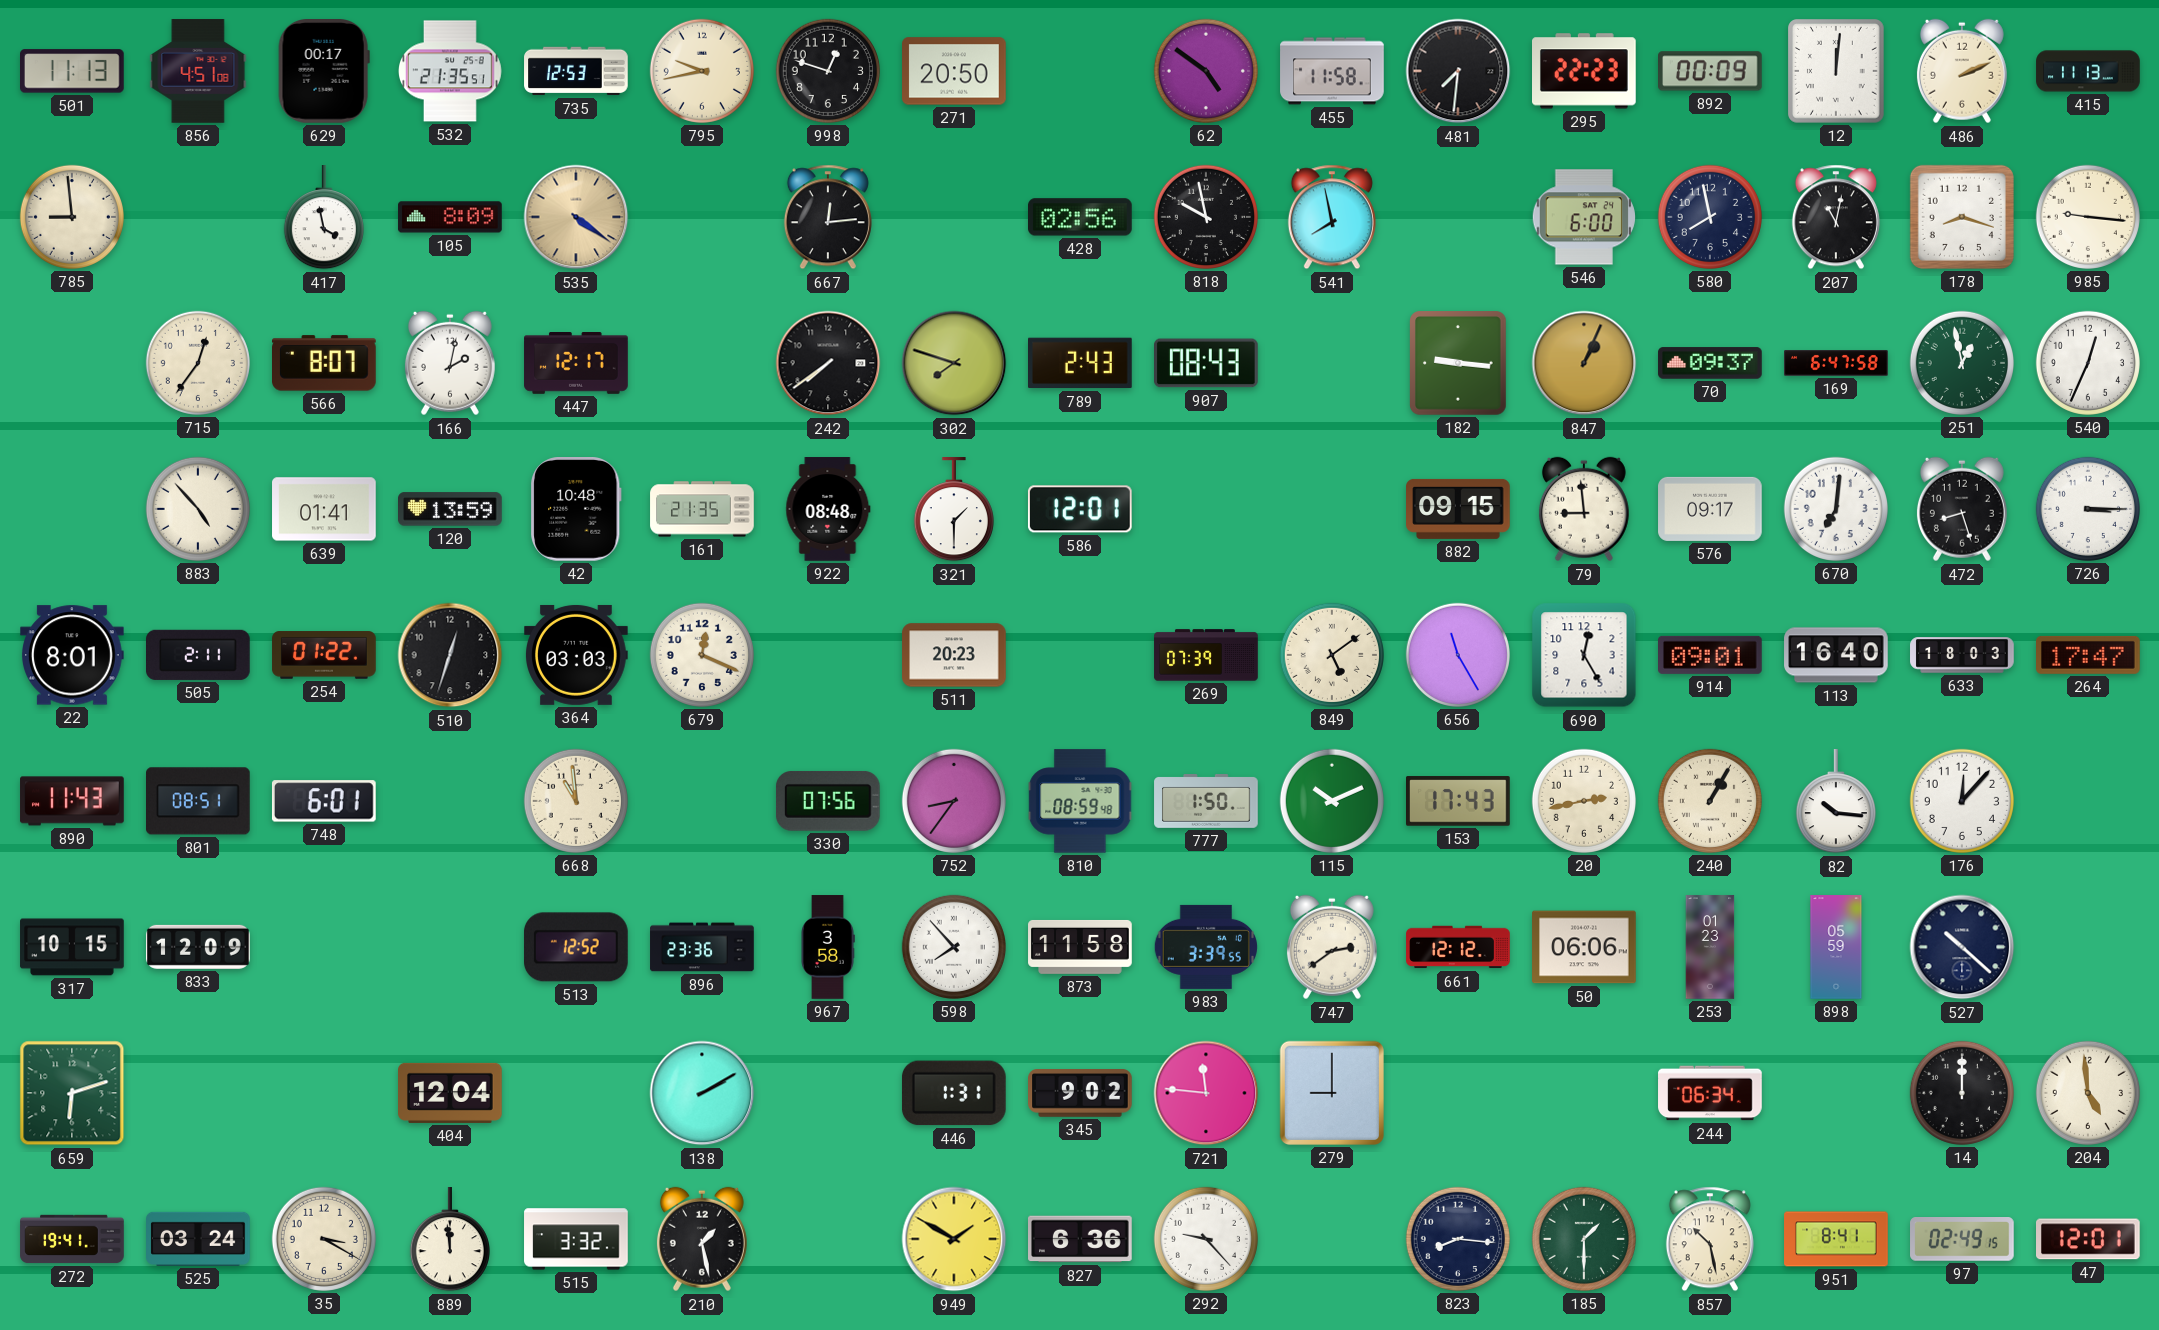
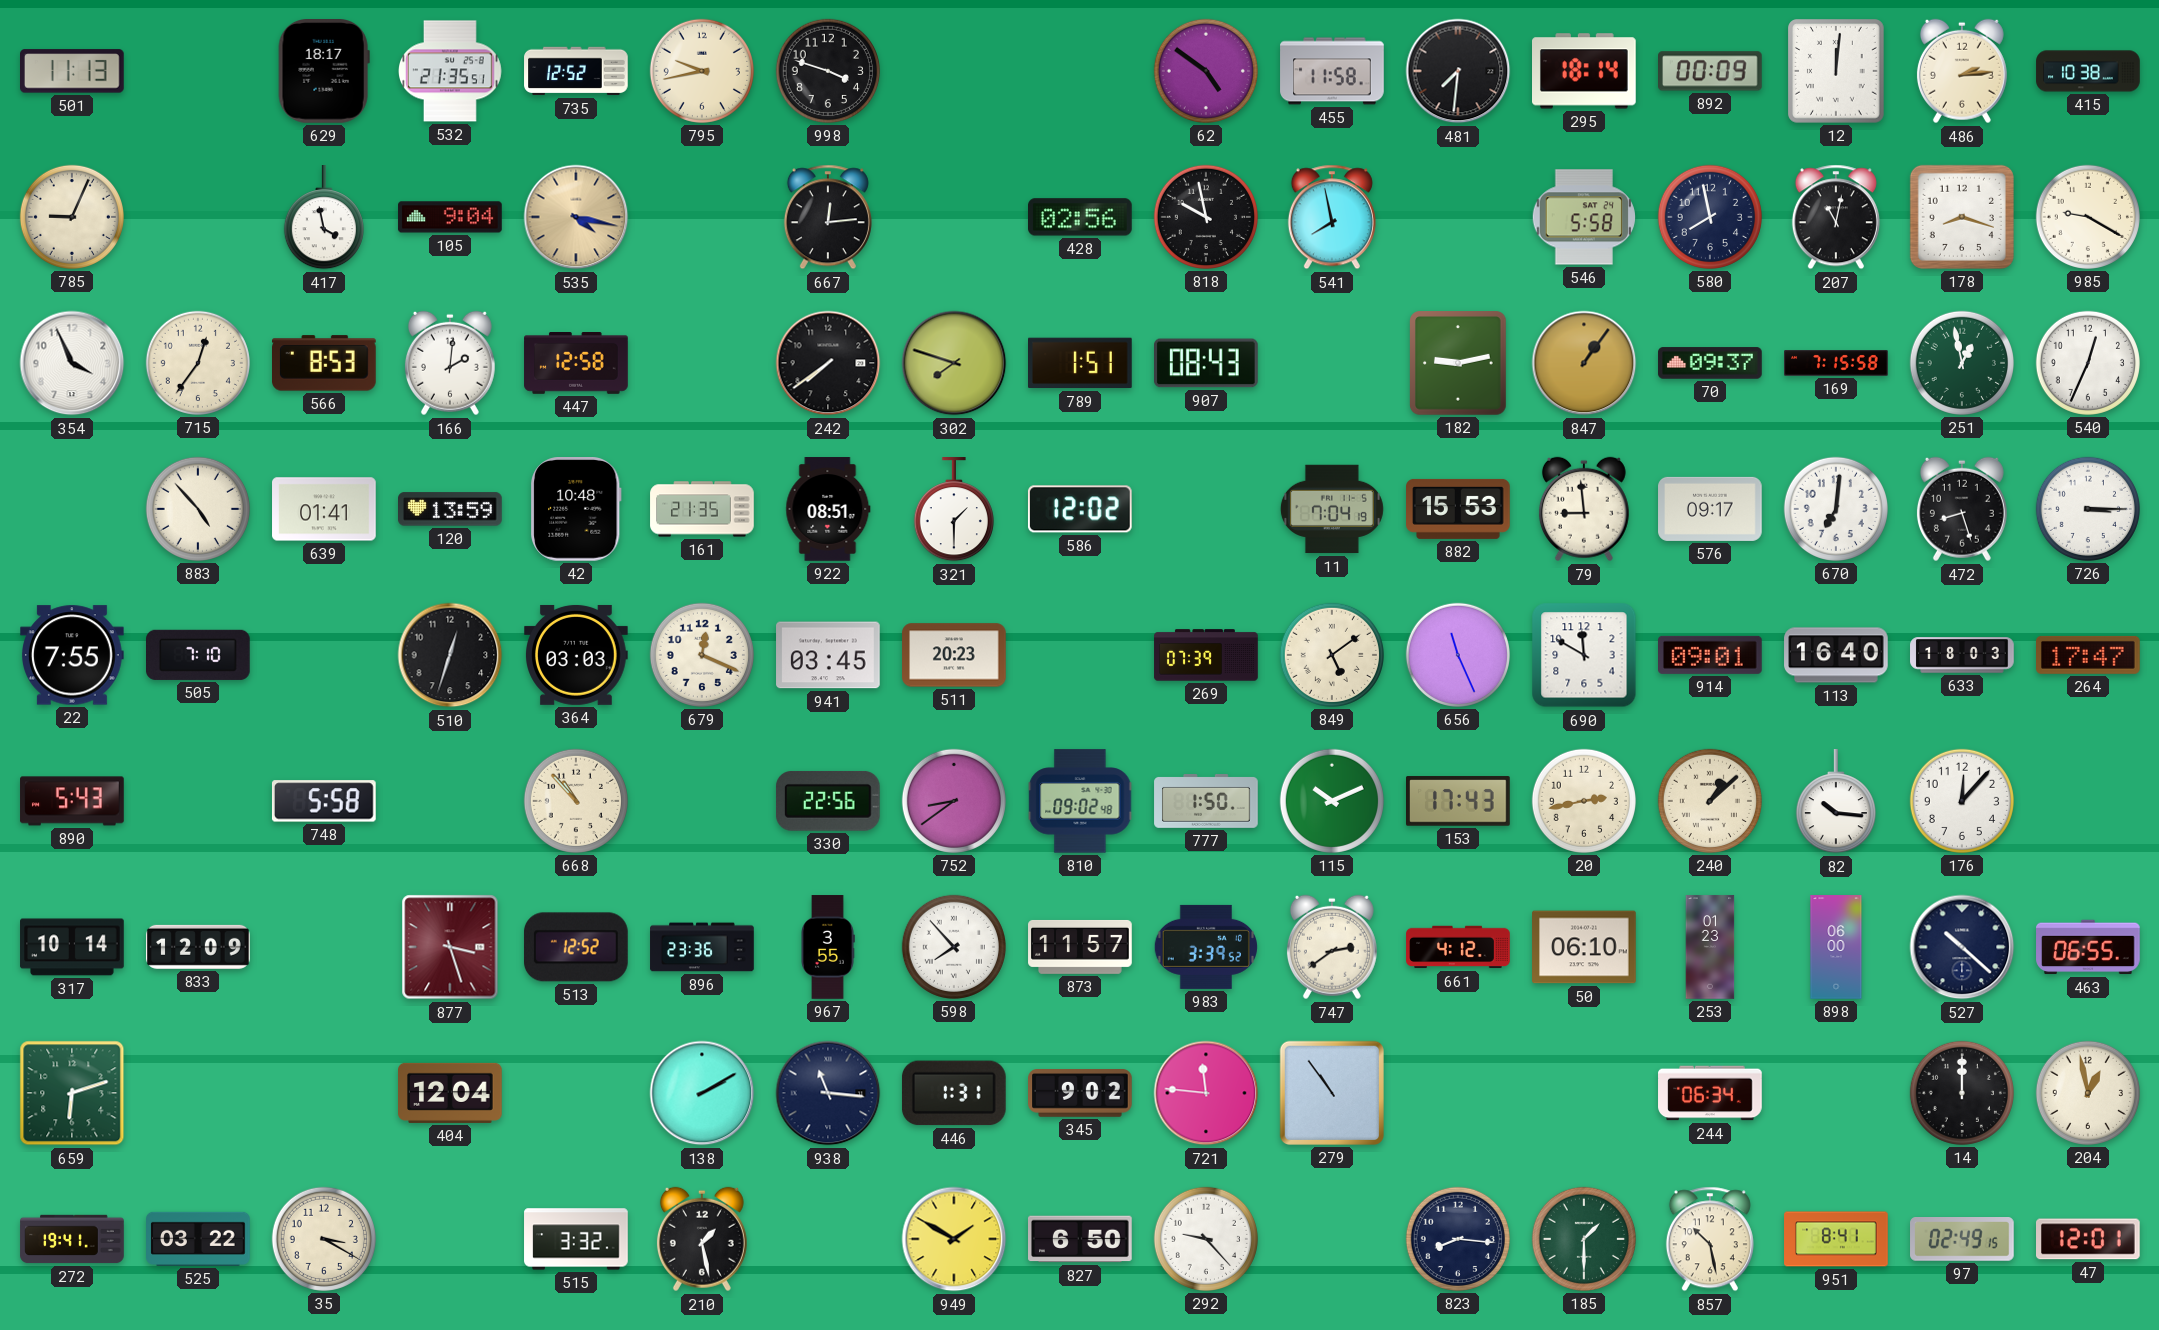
856: 4:51 -> none
629: 00:17 -> 18:17
735: 12:53 -> 12:52
998: 12:48 -> 3:48
271: 20:50 -> none
295: 22:23 -> 18:14
486: 2:11 -> 2:14
415: 11:13 -> 10:38
785: 8:59 -> 9:04
105: 8:09 -> 9:04
535: 4:21 -> 4:17
546: 6:00 -> 5:58
985: 9:16 -> 9:20
354: none -> 3:56
566: 8:07 -> 8:53
166: 2:02 -> 2:01
447: 12:17 -> 12:58
789: 2:43 -> 1:51
182: 9:16 -> 9:13
847: 1:04 -> 1:06
169: 6:47 -> 7:15
922: 08:48 -> 08:51
586: 12:01 -> 12:02
11: none -> 7:04
882: 09:15 -> 15:53
22: 8:01 -> 7:55
505: 2:11 -> 7:10
254: 01:22 -> none
941: none -> 03:45
656: 11:25 -> 11:26
690: 12:25 -> 11:50
890: 11:43 -> 5:43
801: 08:51 -> none
748: 6:01 -> 5:58
668: 10:59 -> 10:53
330: 07:56 -> 22:56
752: 8:36 -> 8:39
810: 08:59 -> 09:02
240: 1:05 -> 1:08
317: 10:15 -> 10:14
877: none -> 3:27
967: 3:58 -> 3:55
873: 11:58 -> 11:57
983: 3:39:55 -> 3:39:52
661: 12:12 -> 4:12
50: 06:06 -> 06:10
898: 05:59 -> 06:00
463: none -> 06:55
938: none -> 11:16
279: 9:00 -> 10:54
204: 4:59 -> 12:58
525: 03:24 -> 03:22
889: 11:59 -> none
827: 6:36 -> 6:50
